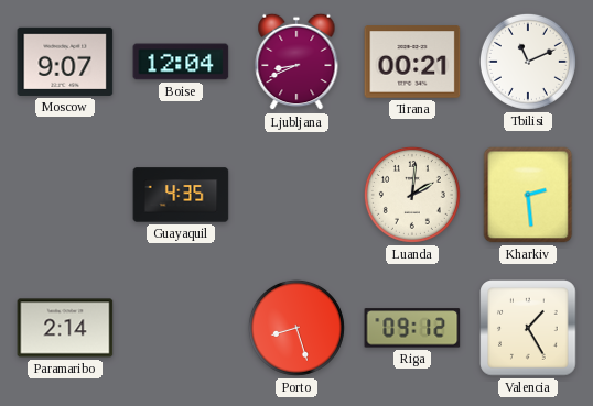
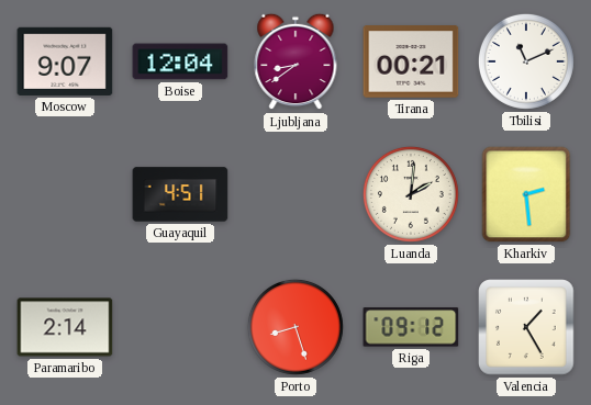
Ljubljana: 8:41 -> 8:39
Guayaquil: 4:35 -> 4:51
